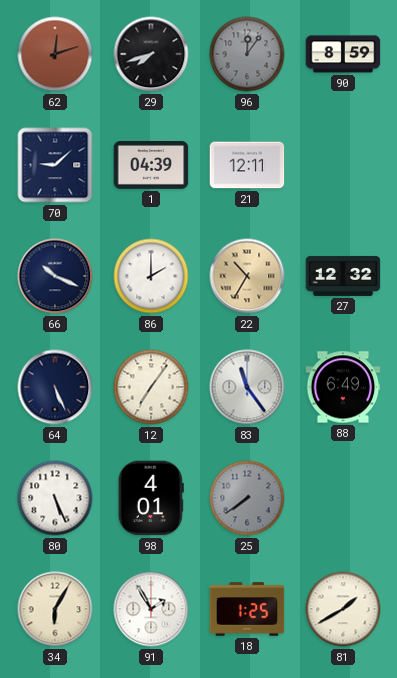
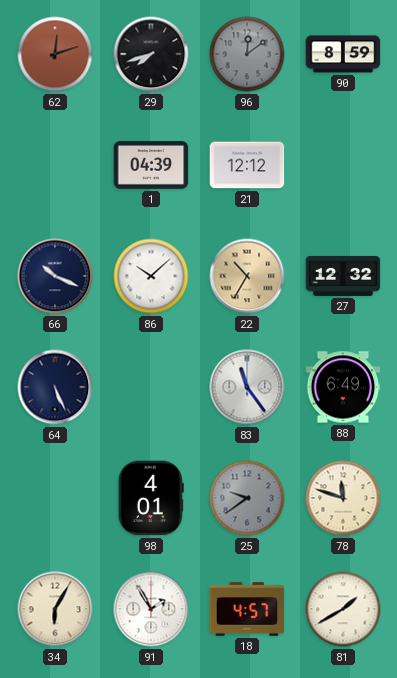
96: 12:06 -> 12:09
70: 9:08 -> none
21: 12:11 -> 12:12
86: 2:00 -> 10:08
12: 7:06 -> none
80: 5:26 -> none
25: 7:39 -> 9:39
78: none -> 11:48
18: 1:25 -> 4:57
